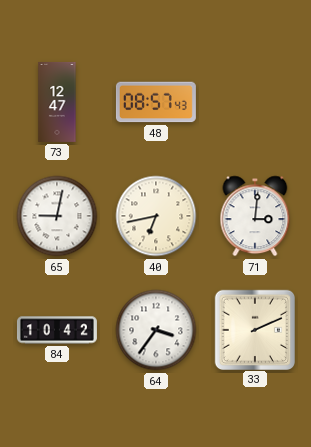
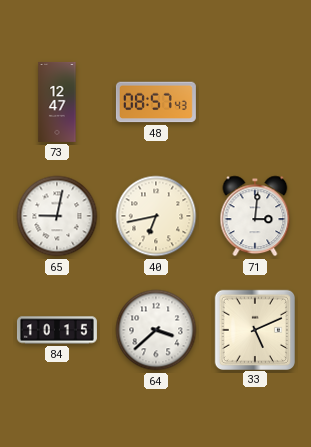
84: 10:42 -> 10:15
64: 3:36 -> 3:38
33: 2:11 -> 5:11
